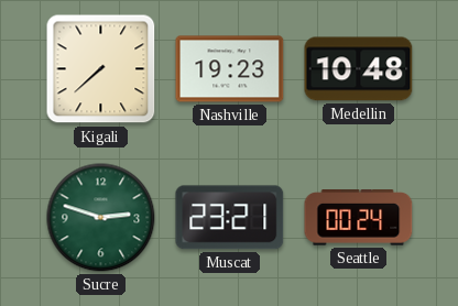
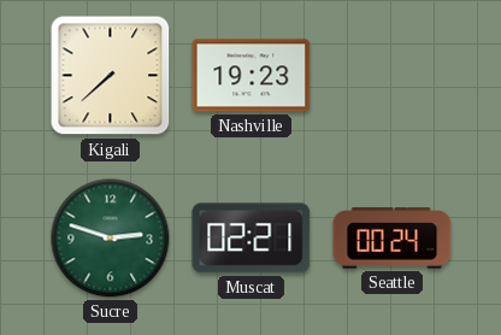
Medellin: 10:48 -> none
Muscat: 23:21 -> 02:21
